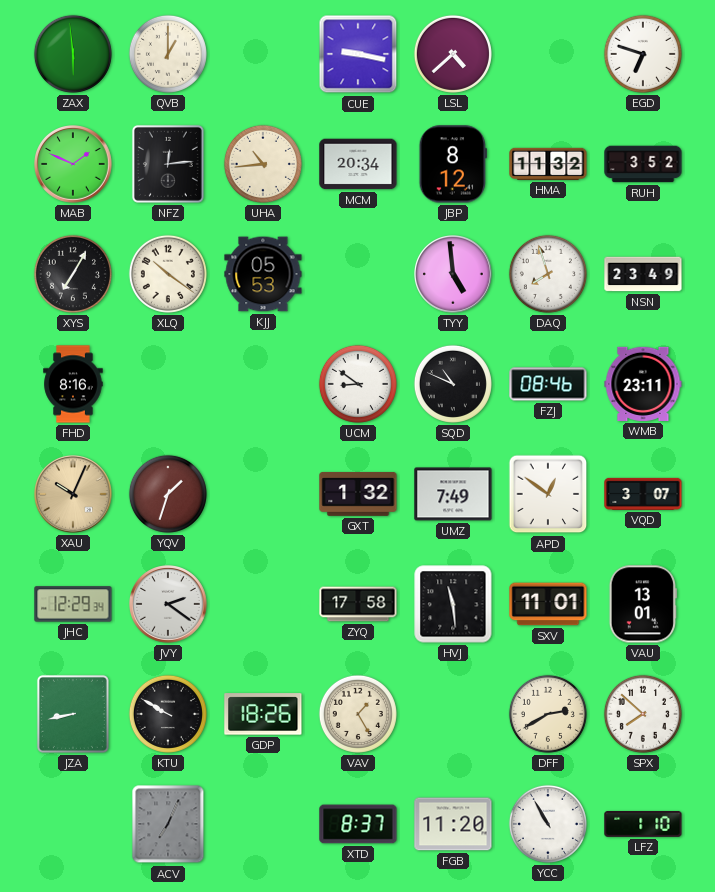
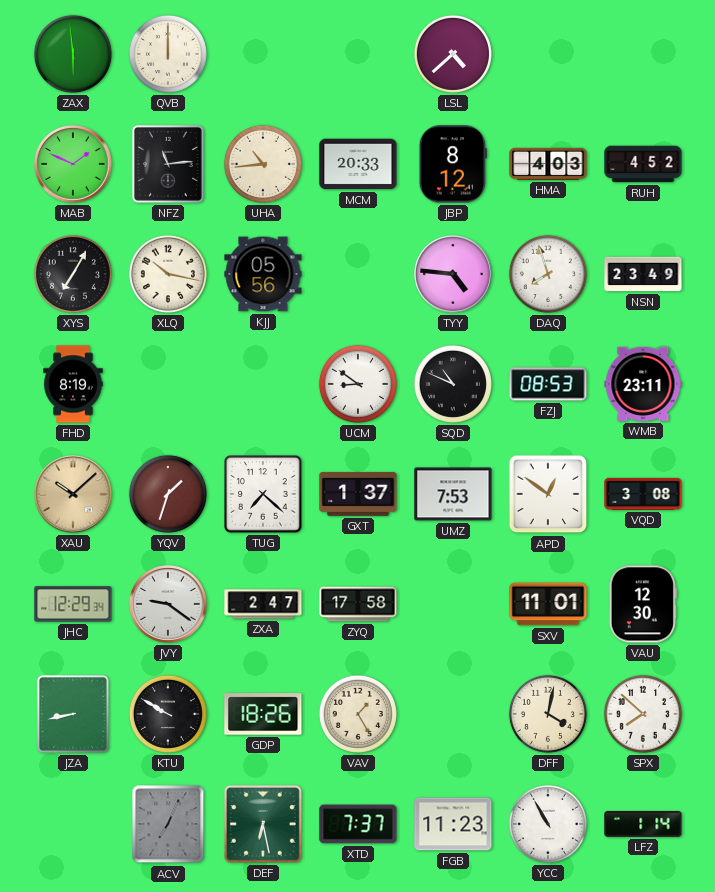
QVB: 1:00 -> 12:00
CUE: 9:17 -> none
EGD: 6:48 -> none
NFZ: 12:14 -> 11:14
MCM: 20:34 -> 20:33
HMA: 11:32 -> 4:03
RUH: 3:52 -> 4:52
XLQ: 10:21 -> 10:17
KJJ: 05:53 -> 05:56
TYY: 4:59 -> 4:46
FHD: 8:16 -> 8:19
FZJ: 08:46 -> 08:53
XAU: 10:04 -> 10:08
TUG: none -> 7:22
GXT: 1:32 -> 1:37
UMZ: 7:49 -> 7:53
VQD: 3:07 -> 3:08
JVY: 2:21 -> 9:21
ZXA: none -> 2:47
HVJ: 11:29 -> none
VAU: 13:01 -> 12:30
DFF: 2:40 -> 4:02
DEF: none -> 6:28
XTD: 8:37 -> 7:37
FGB: 11:20 -> 11:23
LFZ: 1:10 -> 1:14
